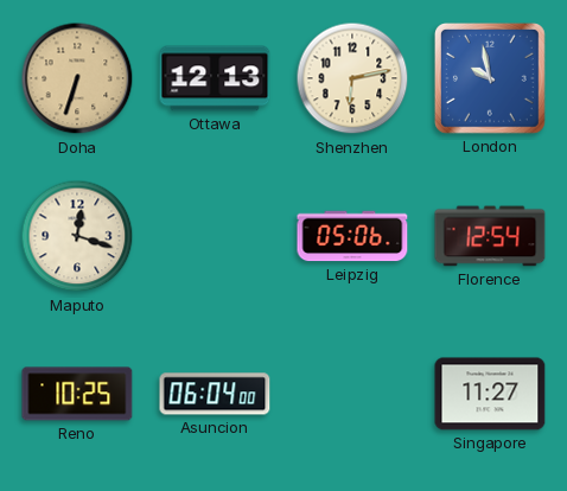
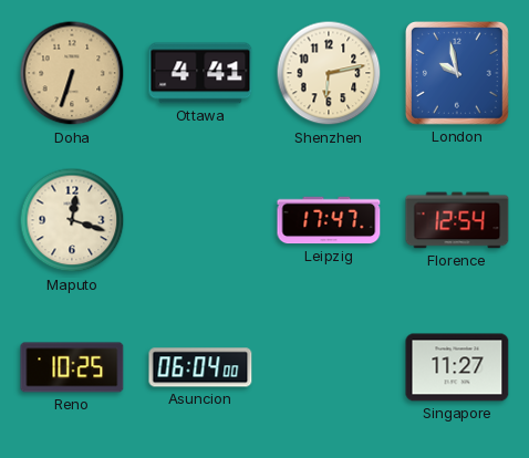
Ottawa: 12:13 -> 4:41
Leipzig: 05:06 -> 17:47
